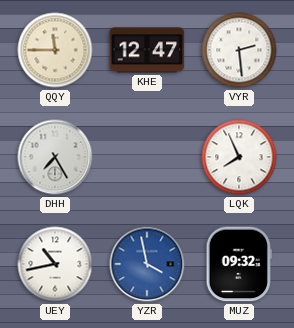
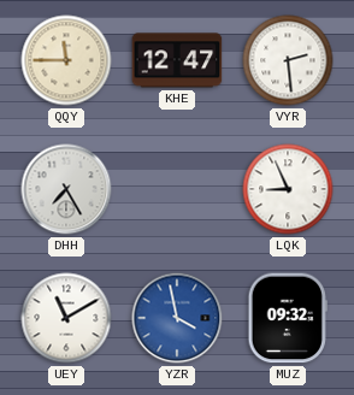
LQK: 7:56 -> 8:56
UEY: 10:43 -> 11:10
